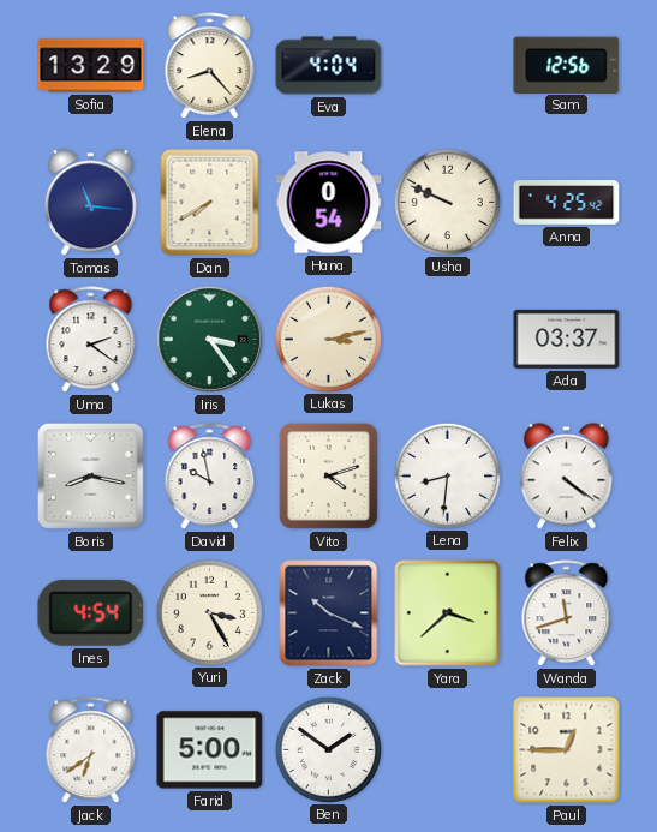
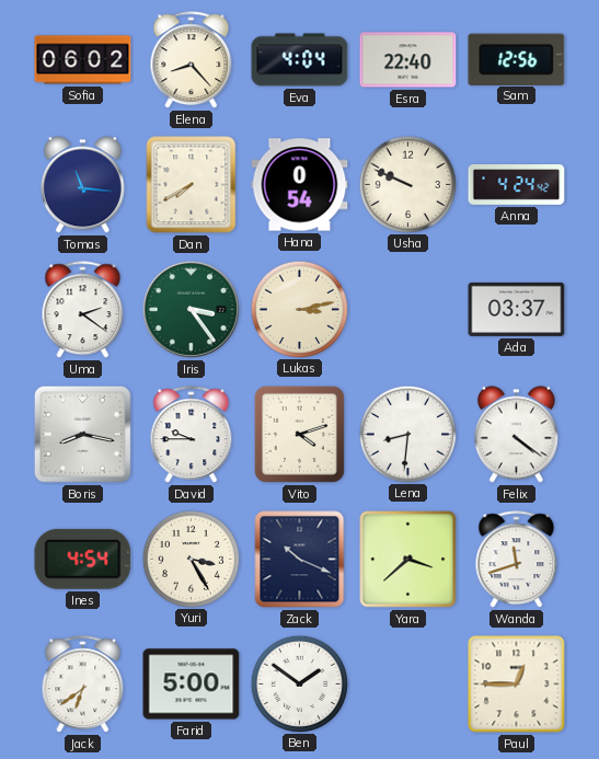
Sofia: 13:29 -> 06:02
Esra: none -> 22:40
Anna: 4:25 -> 4:24
David: 9:58 -> 9:45
